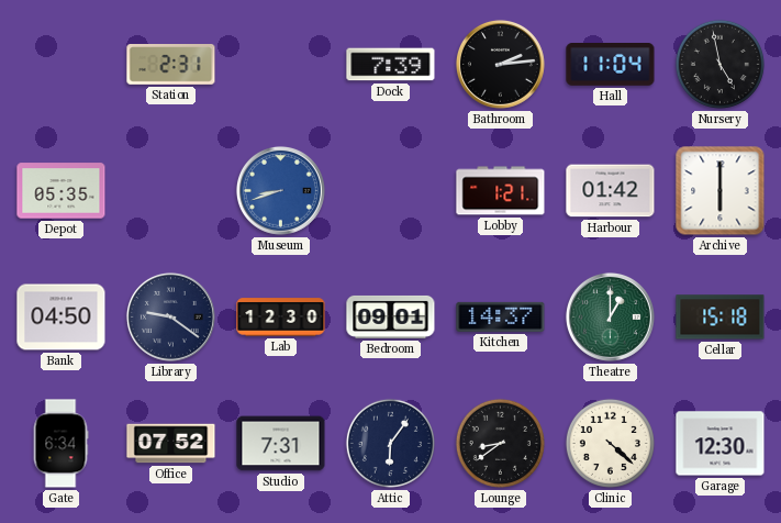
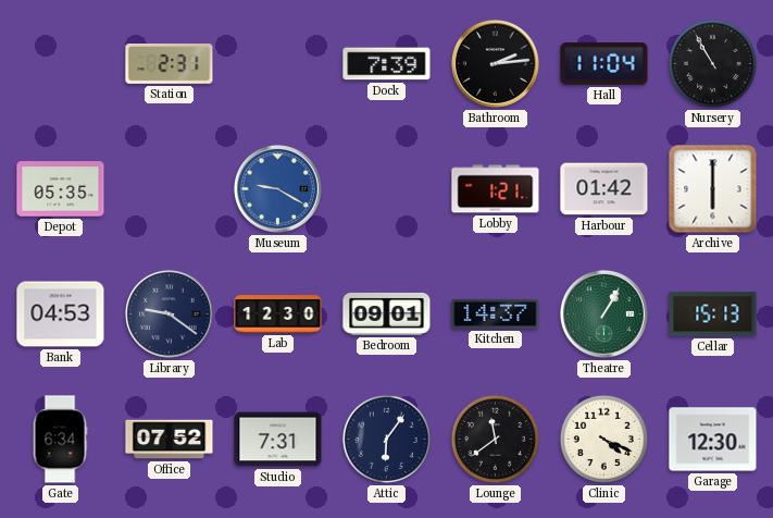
Nursery: 4:58 -> 10:55
Museum: 8:42 -> 9:20
Bank: 04:50 -> 04:53
Theatre: 1:00 -> 1:05
Cellar: 15:18 -> 15:13
Lounge: 8:39 -> 11:39
Clinic: 4:22 -> 4:19
